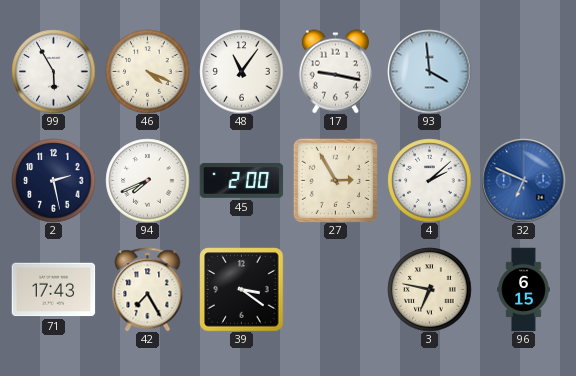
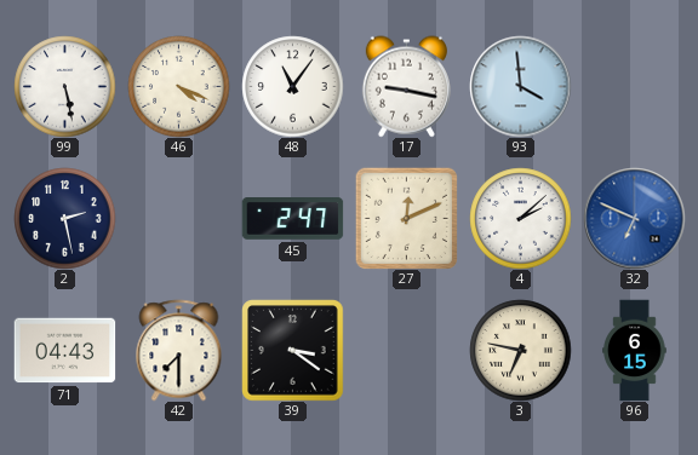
99: 5:55 -> 5:28
94: 7:41 -> none
45: 2:00 -> 2:47
27: 2:55 -> 12:11
71: 17:43 -> 04:43
42: 7:25 -> 7:30
